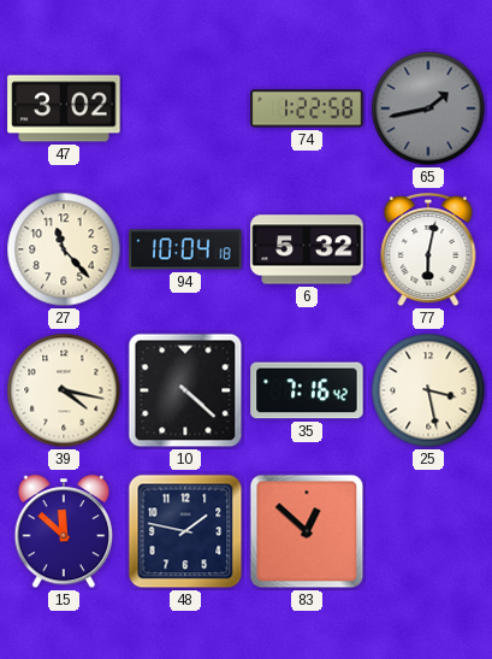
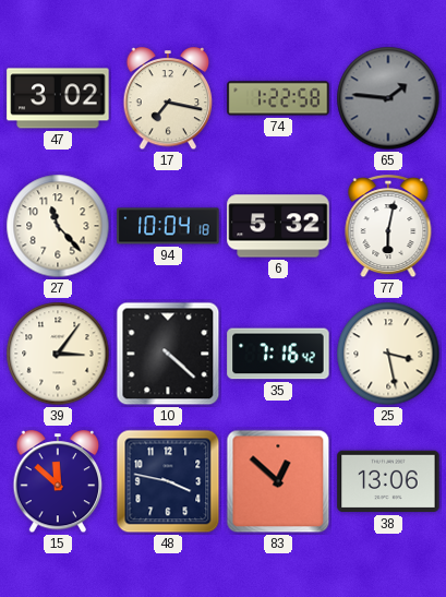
17: none -> 7:17
65: 1:43 -> 1:46
39: 4:17 -> 3:06
48: 1:47 -> 3:47
38: none -> 13:06
